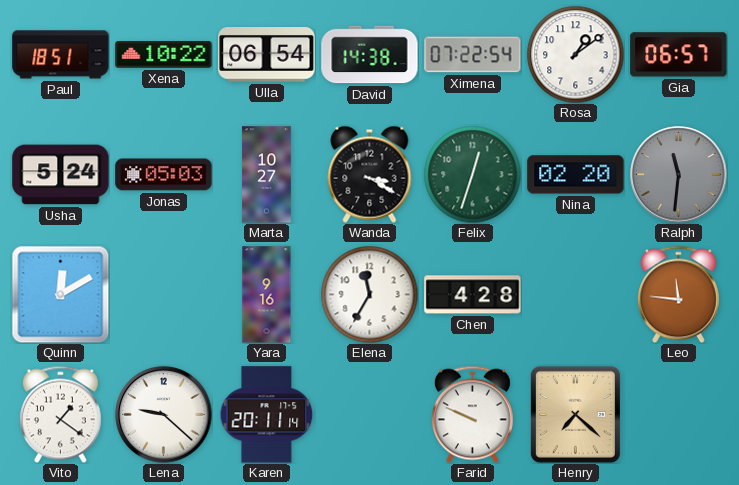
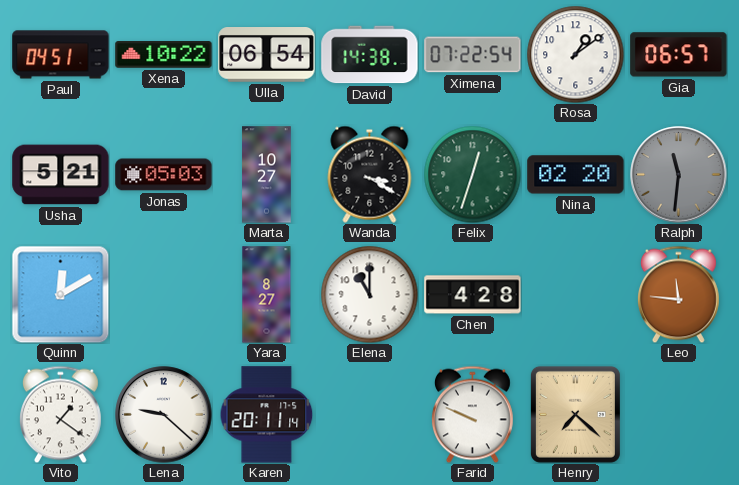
Paul: 18:51 -> 04:51
Usha: 5:24 -> 5:21
Yara: 9:16 -> 8:27
Elena: 11:35 -> 11:00
